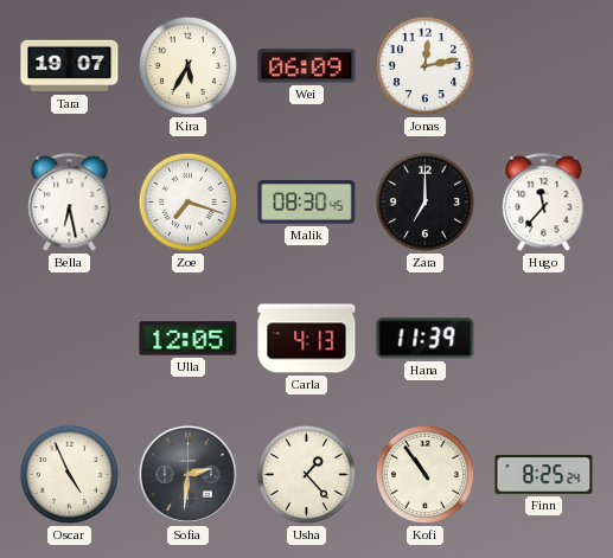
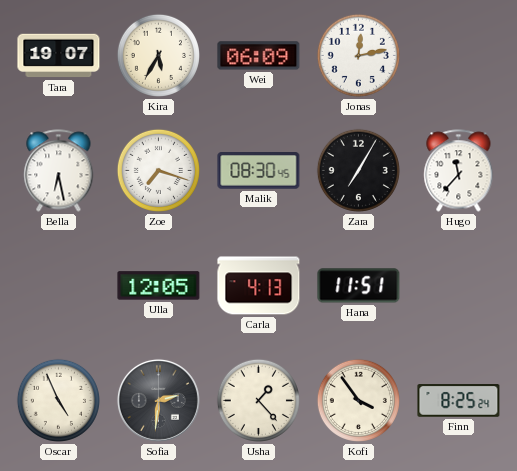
Zara: 7:00 -> 7:05
Hana: 11:39 -> 11:51
Kofi: 10:54 -> 3:54
